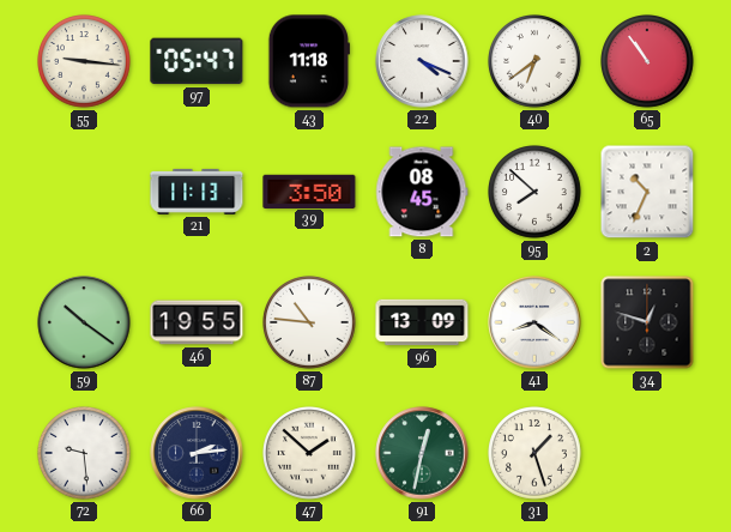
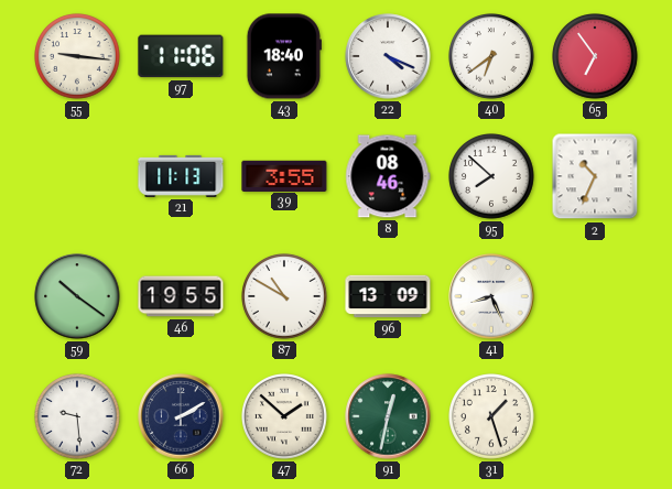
97: 05:47 -> 11:06
43: 11:18 -> 18:40
65: 10:54 -> 6:54
39: 3:50 -> 3:55
8: 08:45 -> 08:46
87: 10:46 -> 10:50
41: 8:21 -> 8:26
34: 12:48 -> none
66: 2:14 -> 2:10
